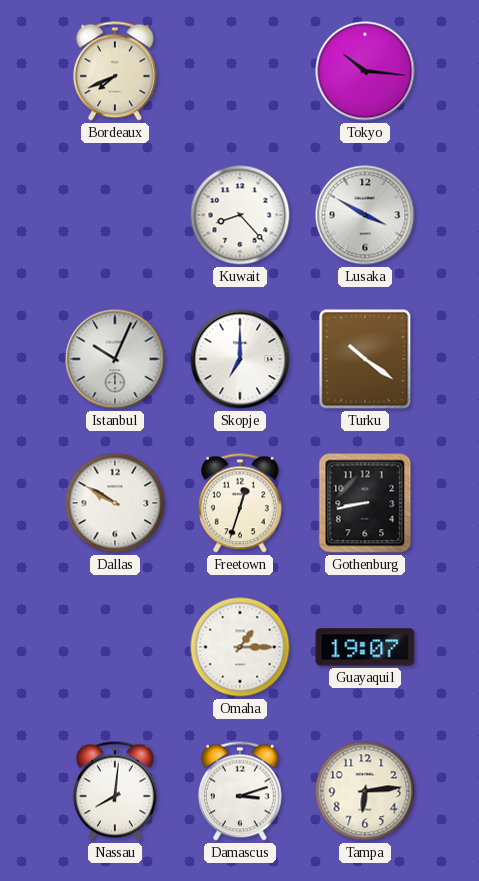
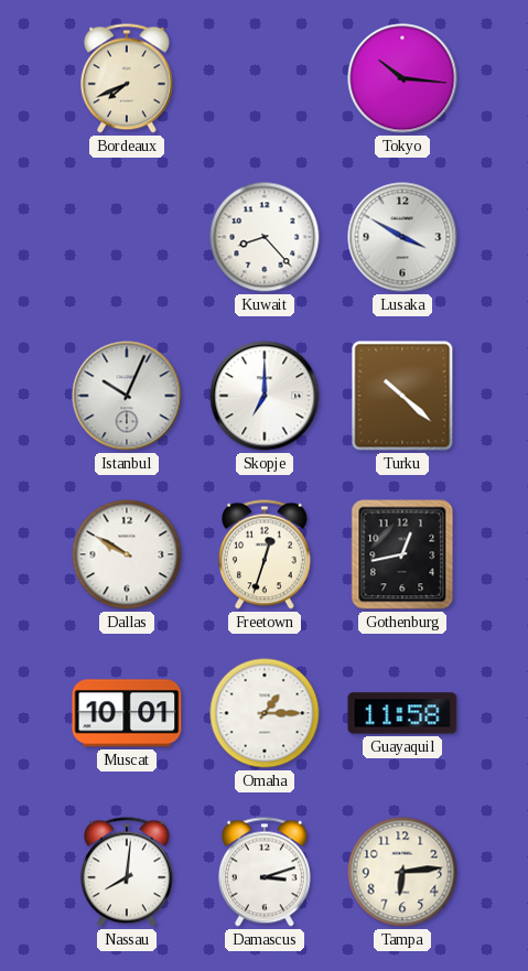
Turku: 10:21 -> 10:22
Gothenburg: 8:43 -> 12:43
Muscat: none -> 10:01
Guayaquil: 19:07 -> 11:58
